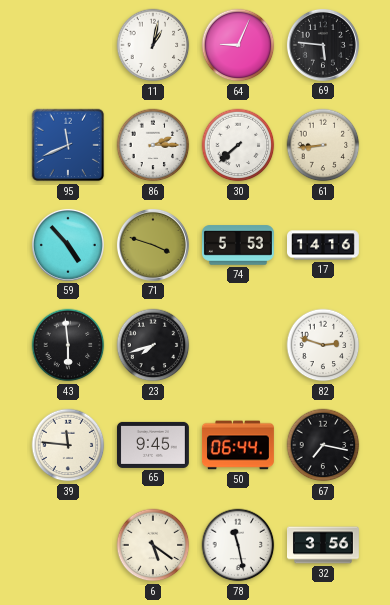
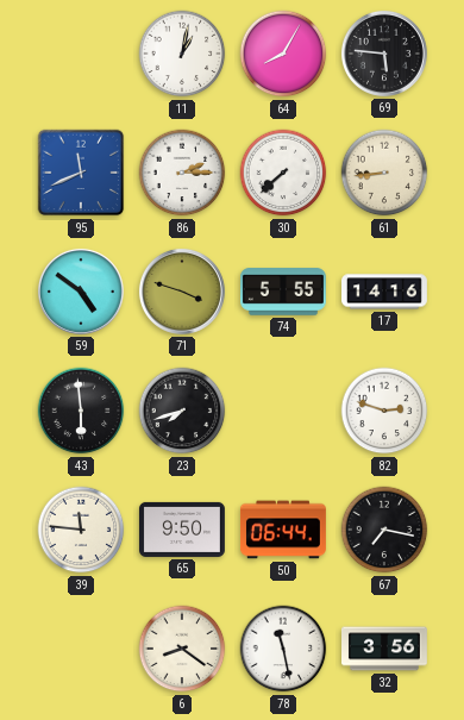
64: 9:04 -> 8:05
59: 4:53 -> 4:51
74: 5:53 -> 5:55
65: 9:45 -> 9:50
6: 5:21 -> 8:21
